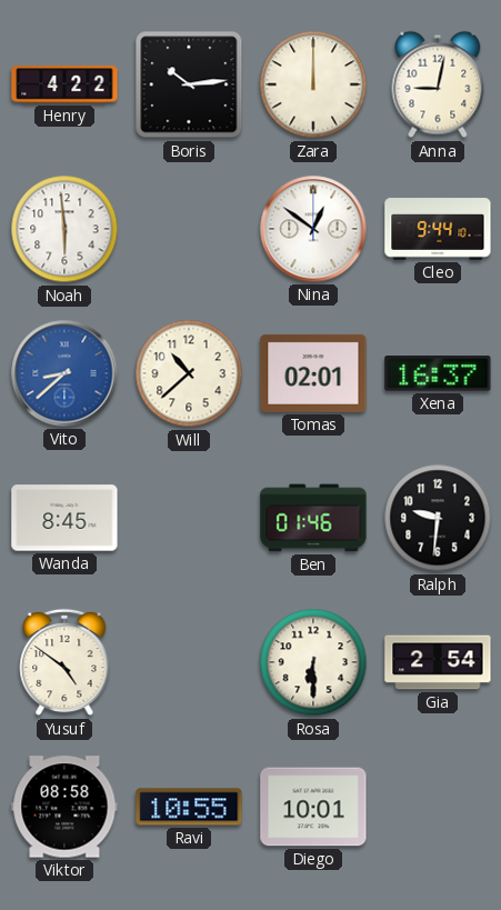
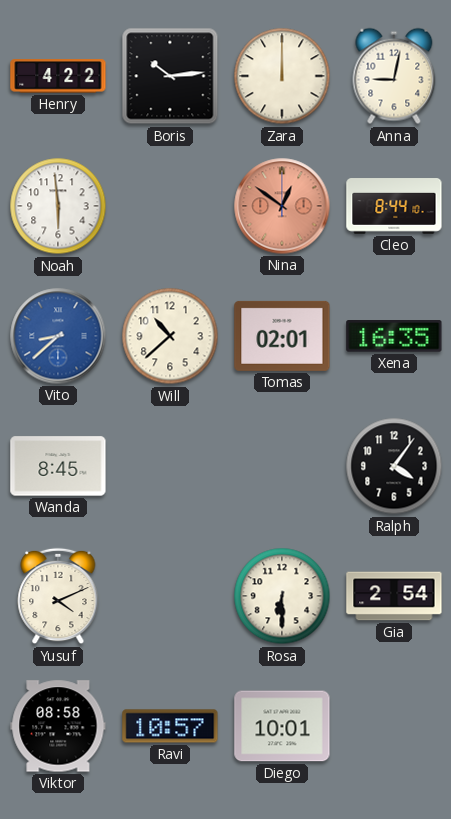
Nina dial: white -> salmon
Cleo: 9:44 -> 8:44
Xena: 16:37 -> 16:35
Ben: 01:46 -> none
Ralph: 9:31 -> 4:06
Yusuf: 4:51 -> 4:11
Ravi: 10:55 -> 10:57
